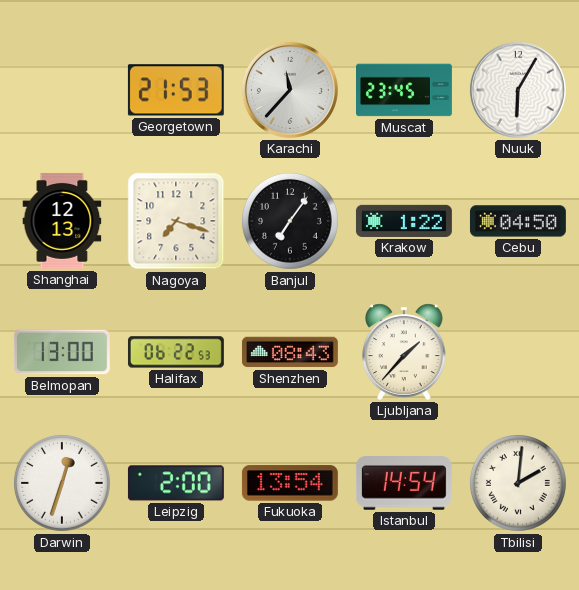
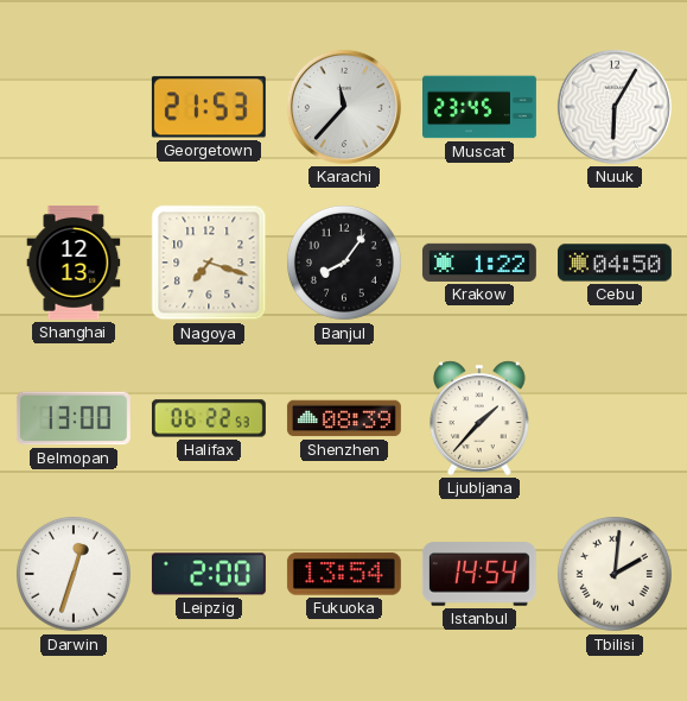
Banjul: 7:06 -> 8:06
Shenzhen: 08:43 -> 08:39
